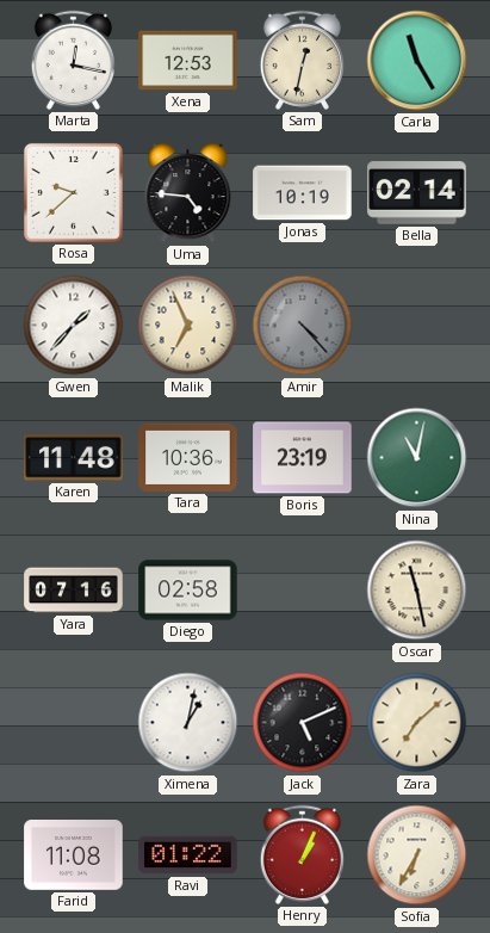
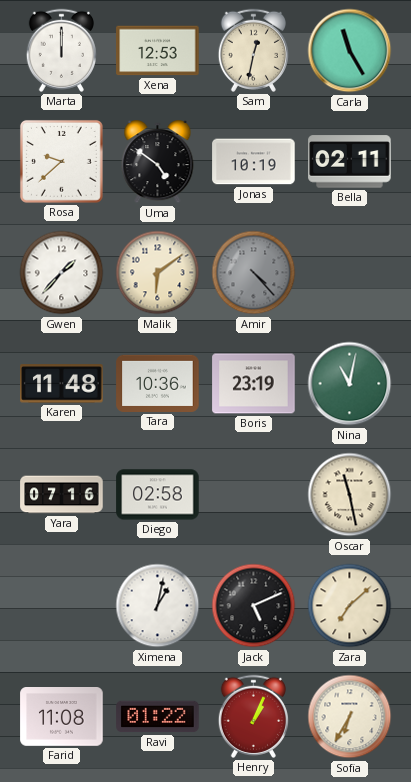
Marta: 12:17 -> 12:00
Uma: 4:46 -> 4:51
Bella: 02:14 -> 02:11
Malik: 6:56 -> 6:09
